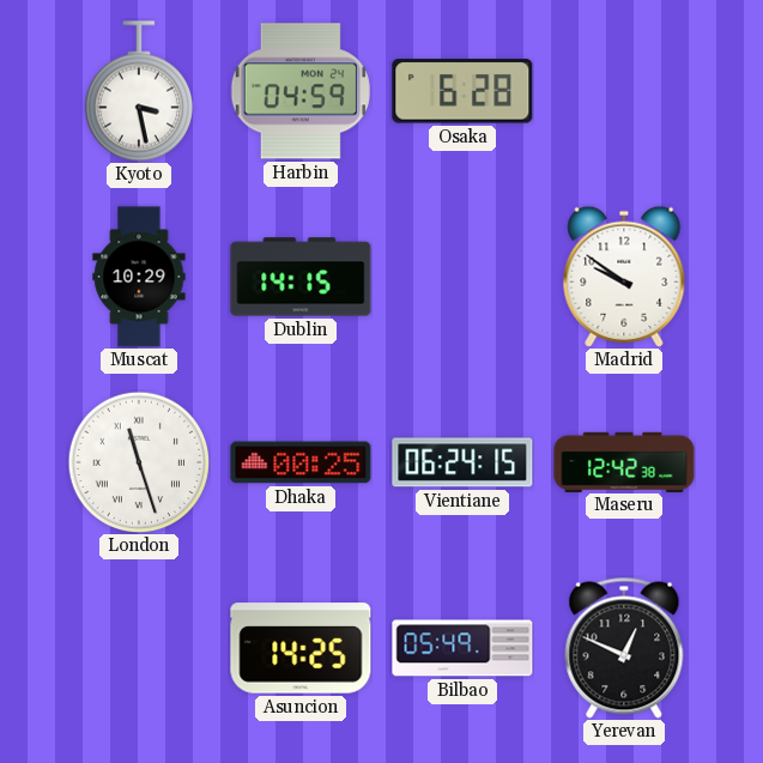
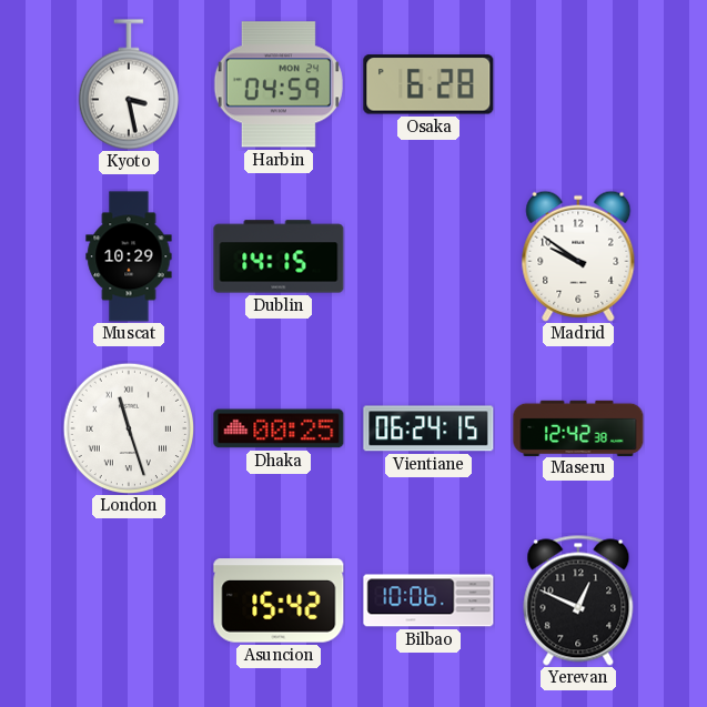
Asuncion: 14:25 -> 15:42
Bilbao: 05:49 -> 10:06
